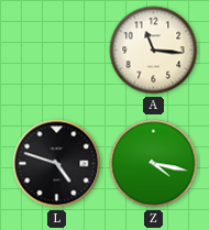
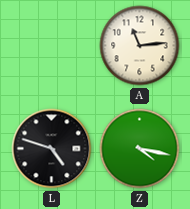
A: 11:16 -> 11:14
